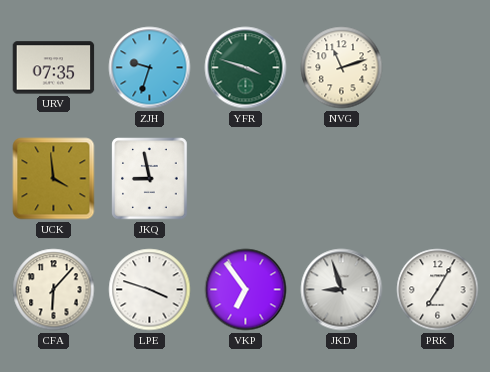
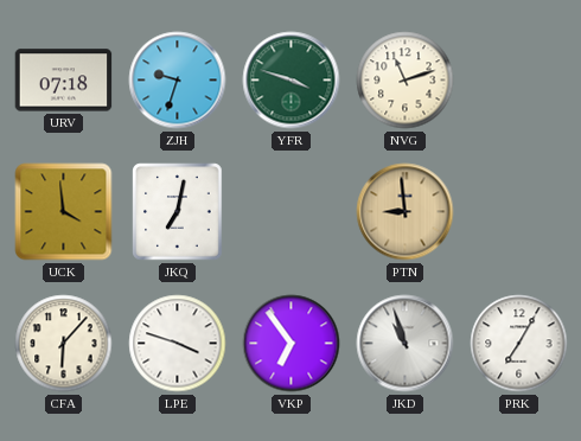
URV: 07:35 -> 07:18
JKQ: 8:58 -> 7:02
PTN: none -> 8:59
JKD: 8:57 -> 10:57
